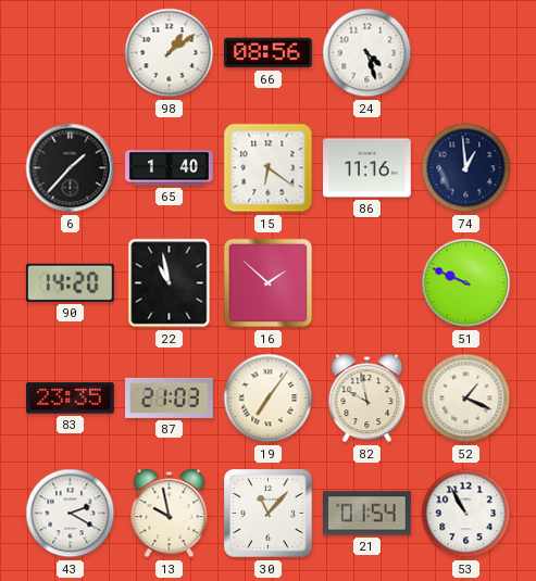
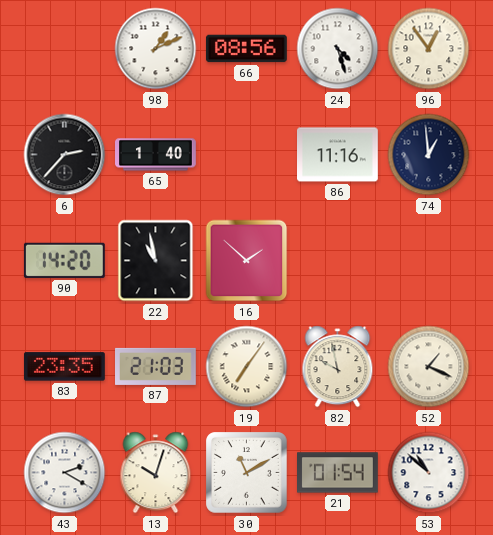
98: 1:09 -> 1:11
96: none -> 12:54
6: 1:37 -> 2:37
15: 6:21 -> none
51: 9:49 -> none
13: 9:58 -> 10:03
30: 11:07 -> 11:10
53: 10:55 -> 10:52
